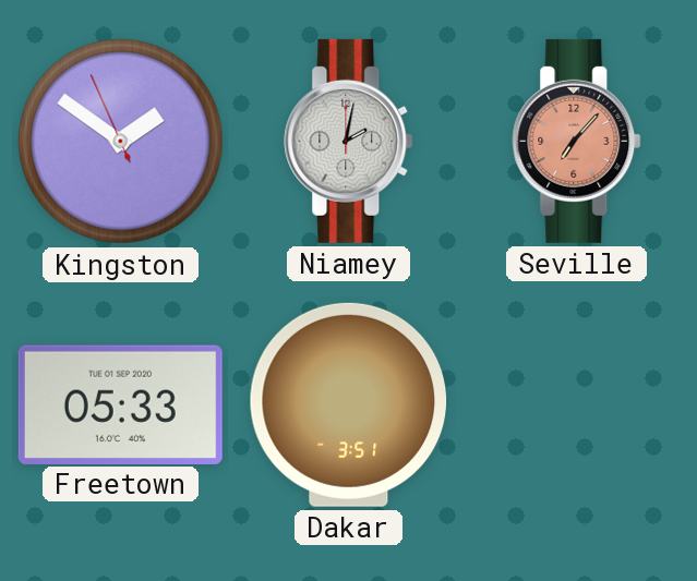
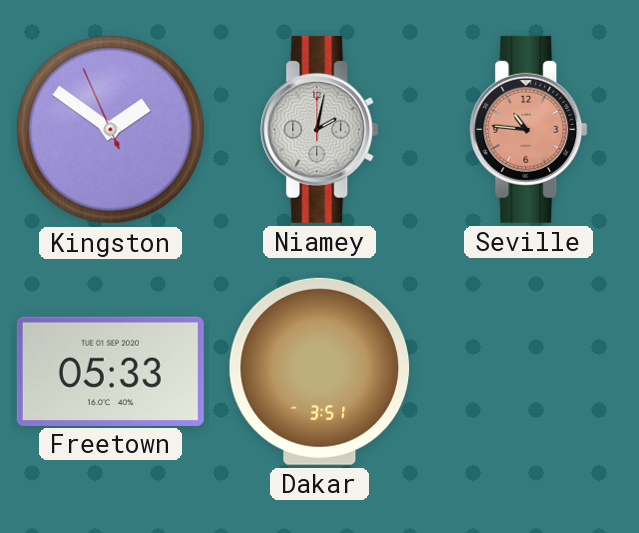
Seville: 7:07 -> 10:46
